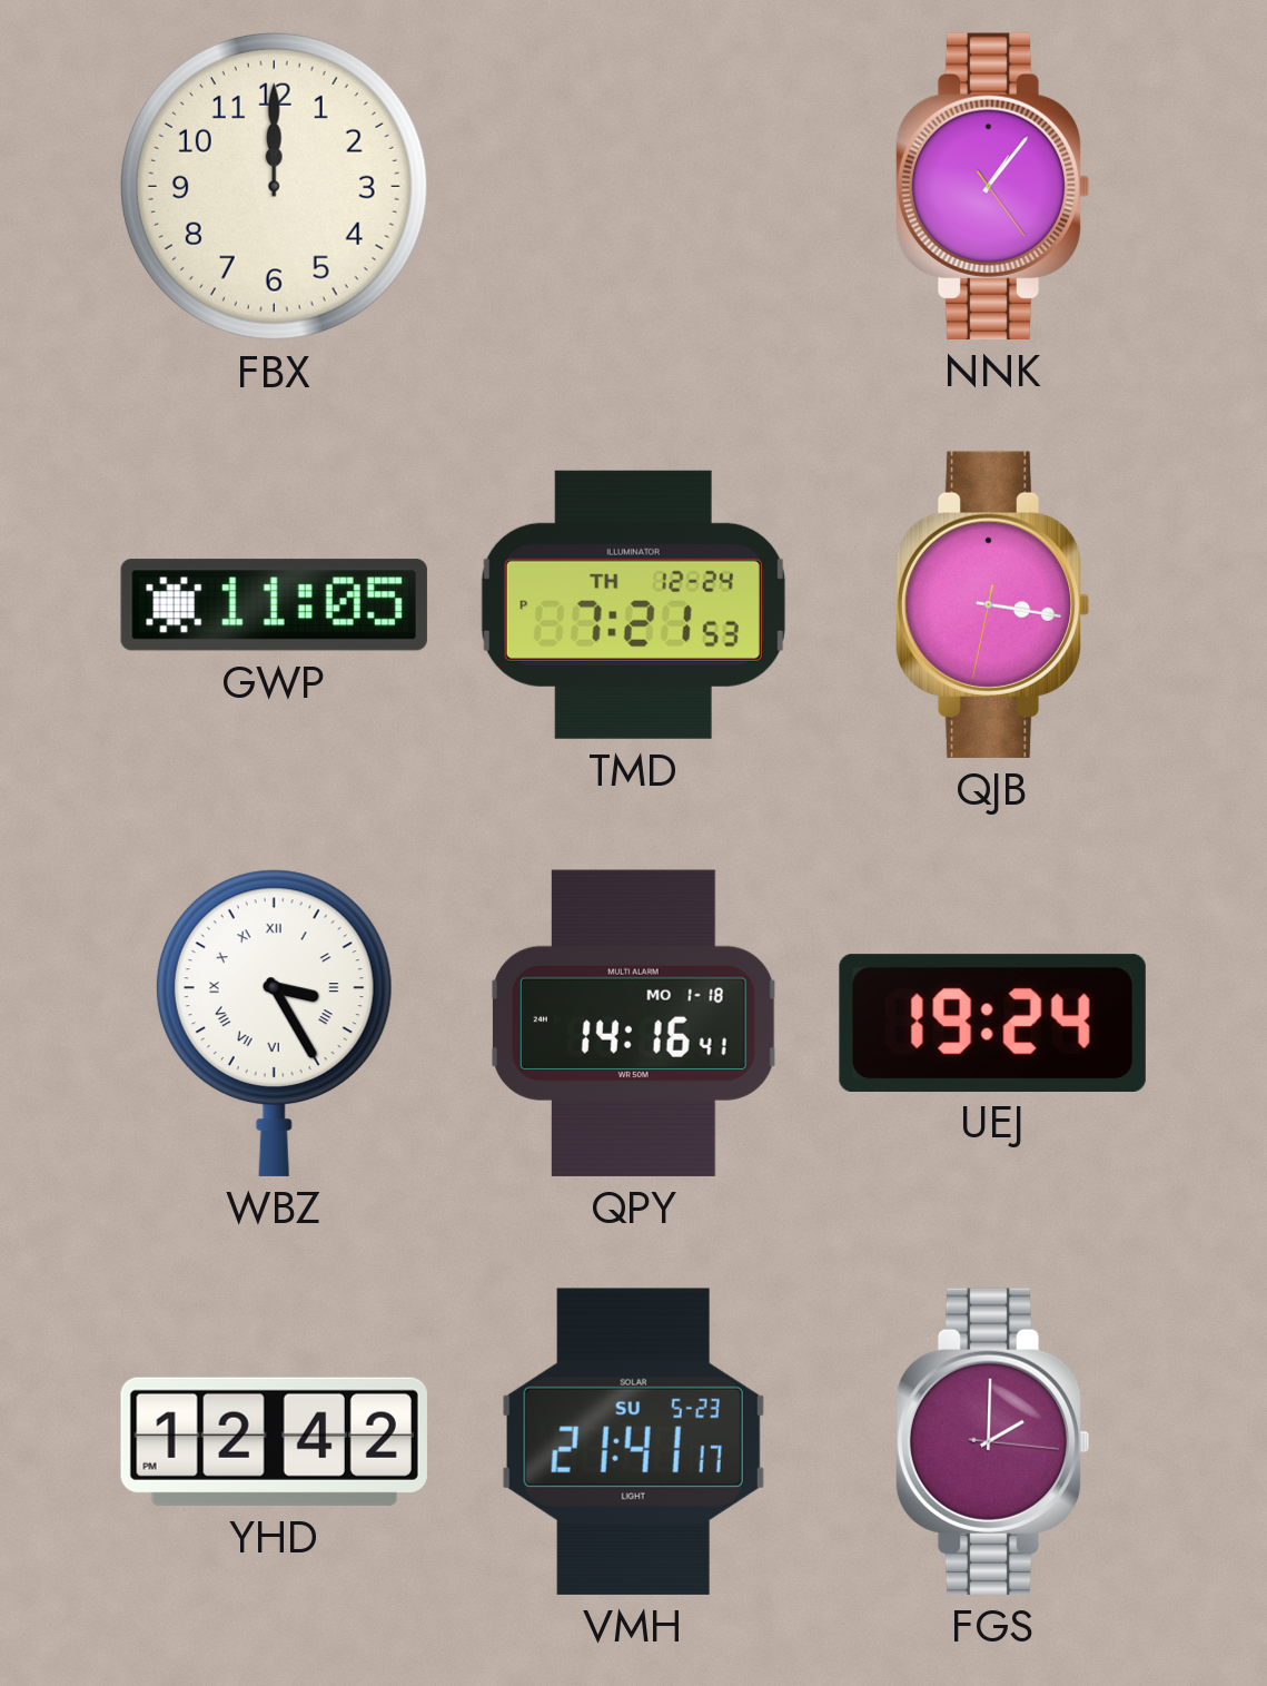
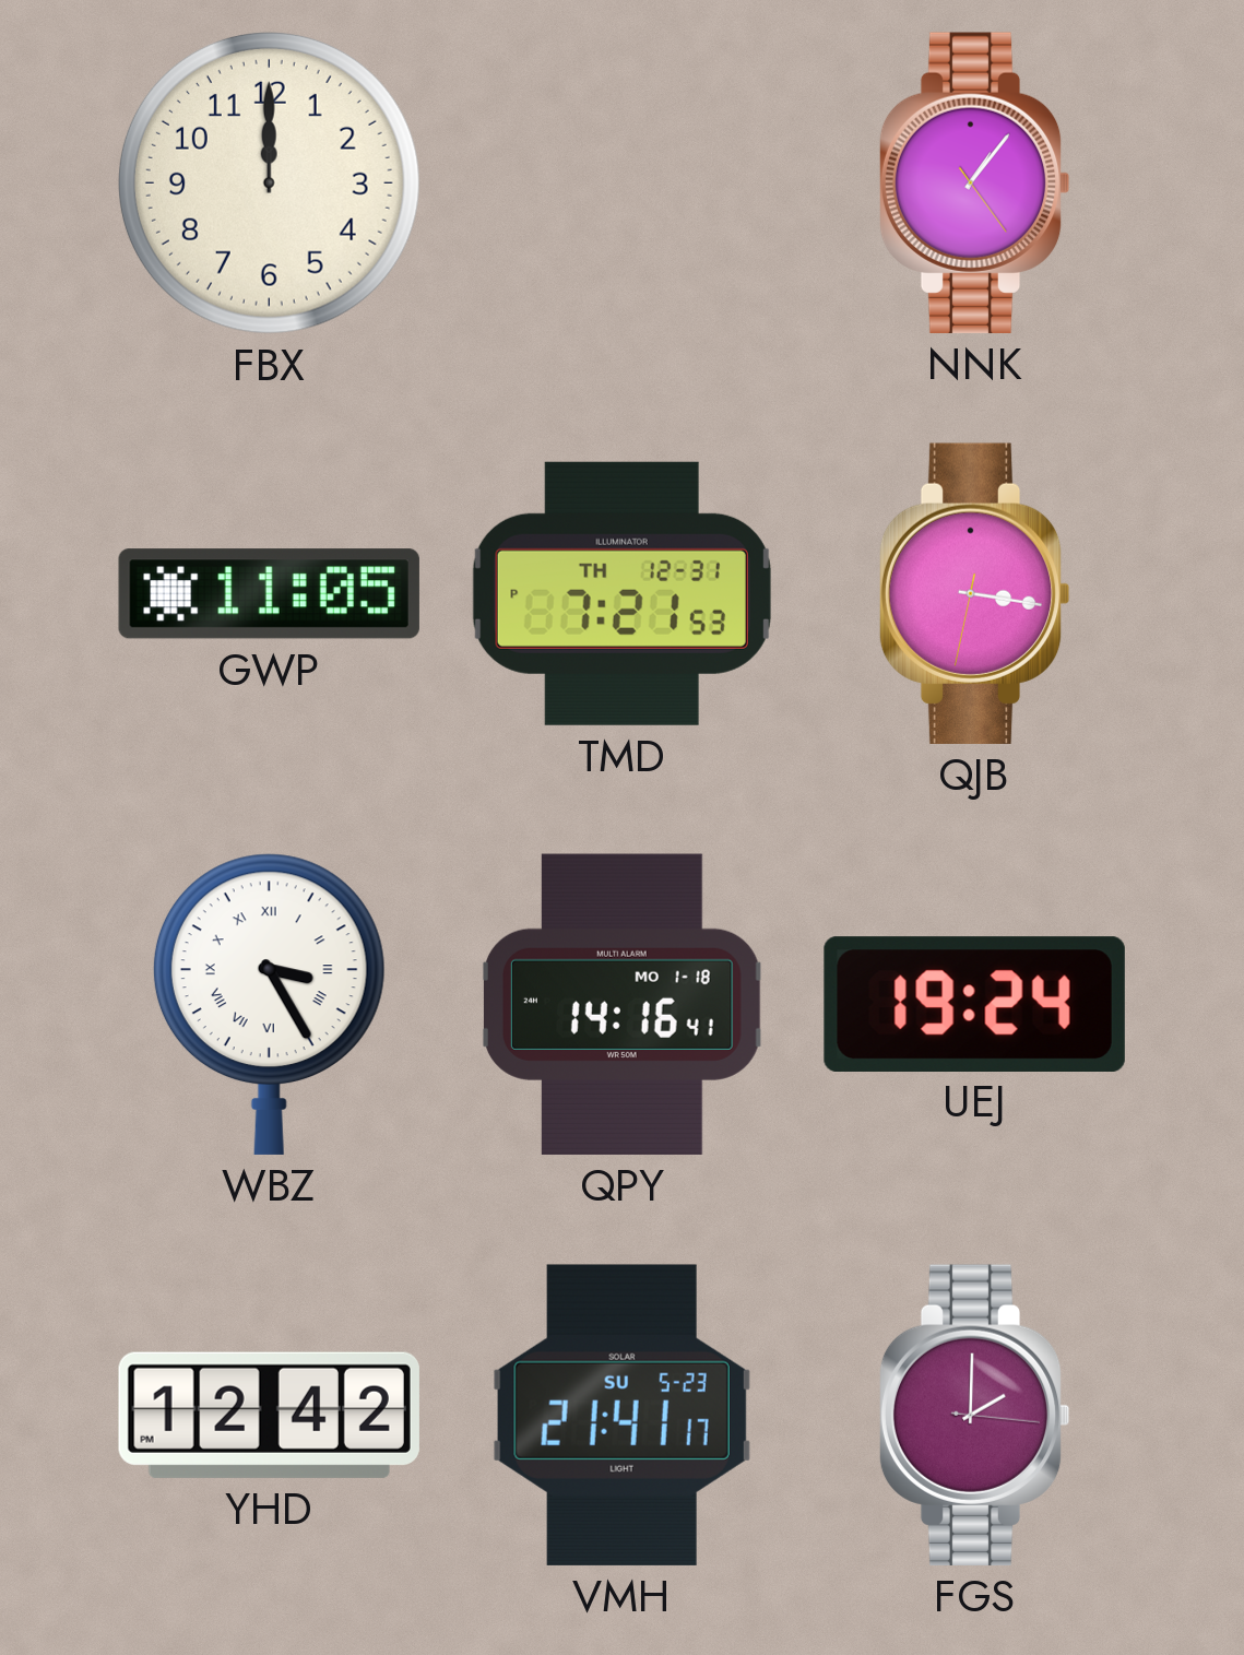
TMD date: TH 12-24 -> TH 12-31
